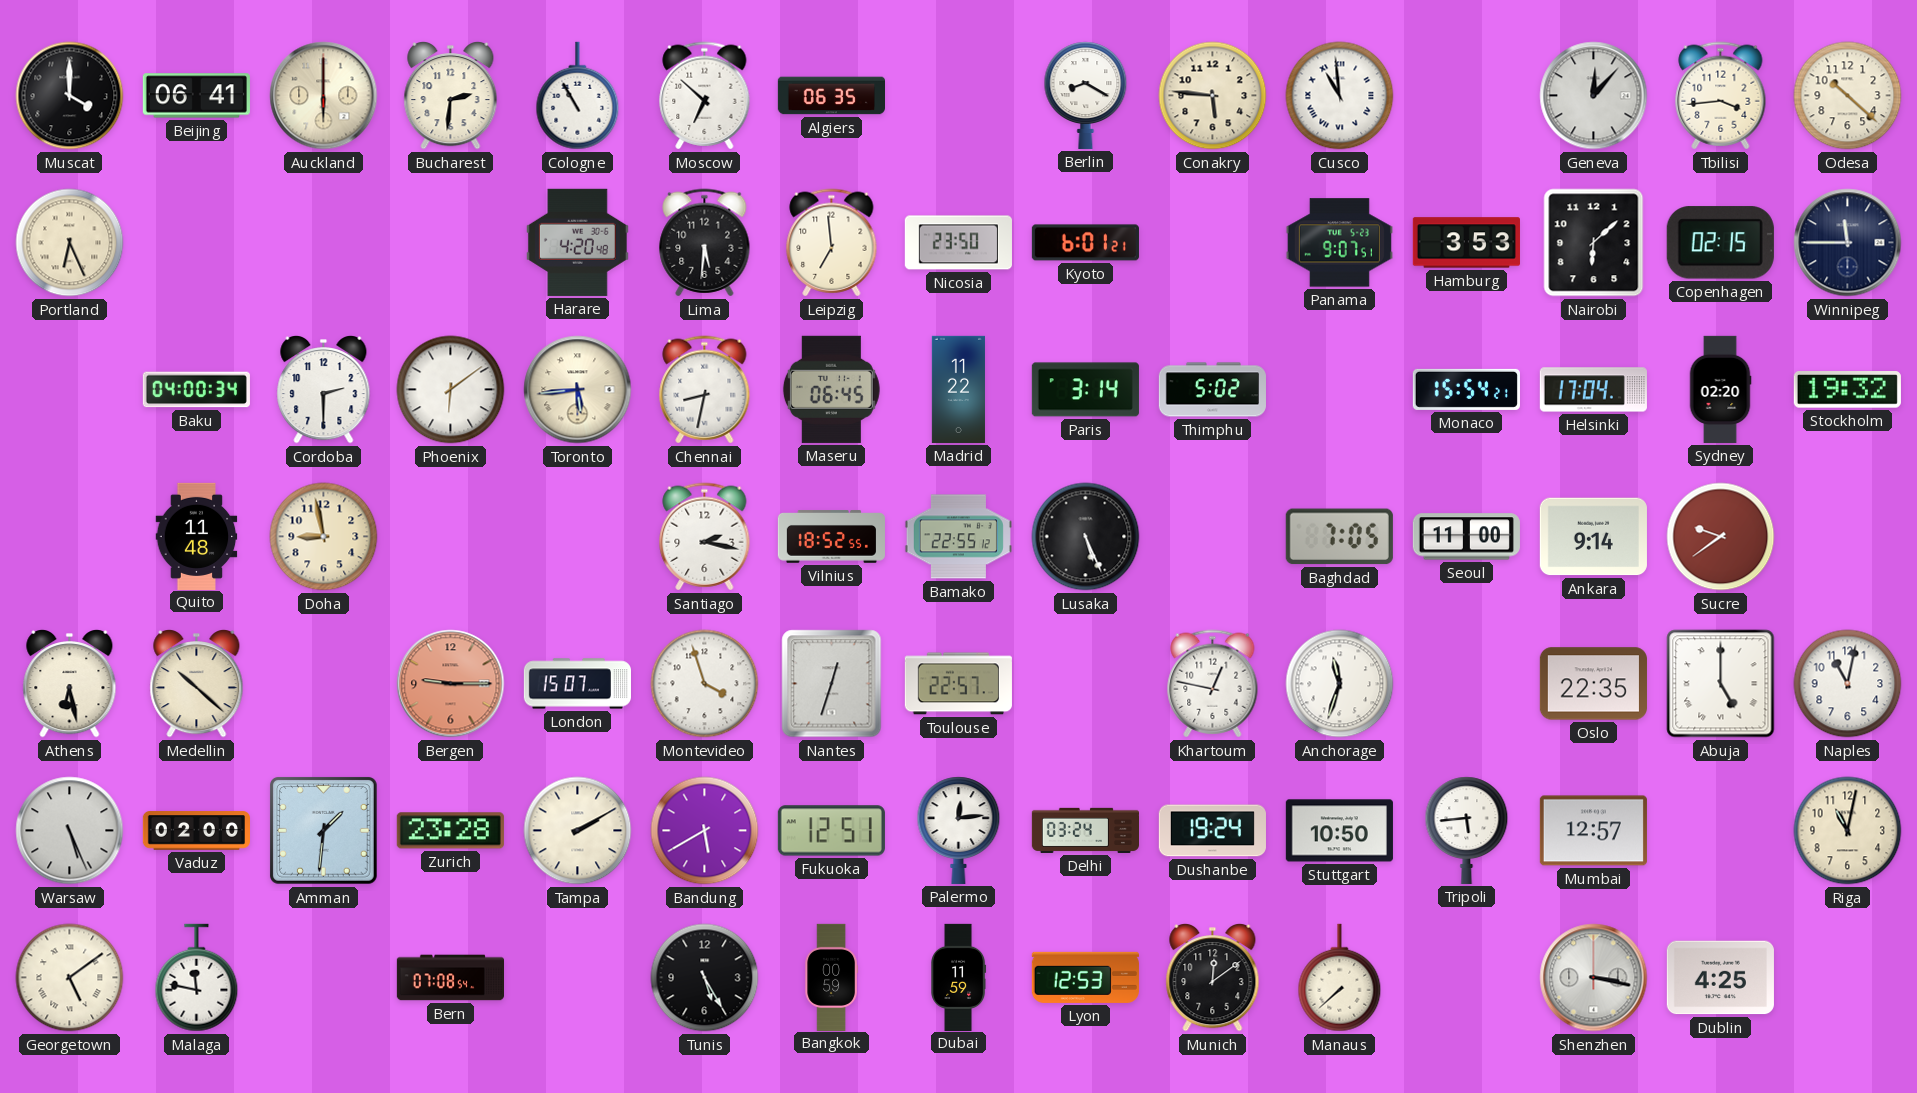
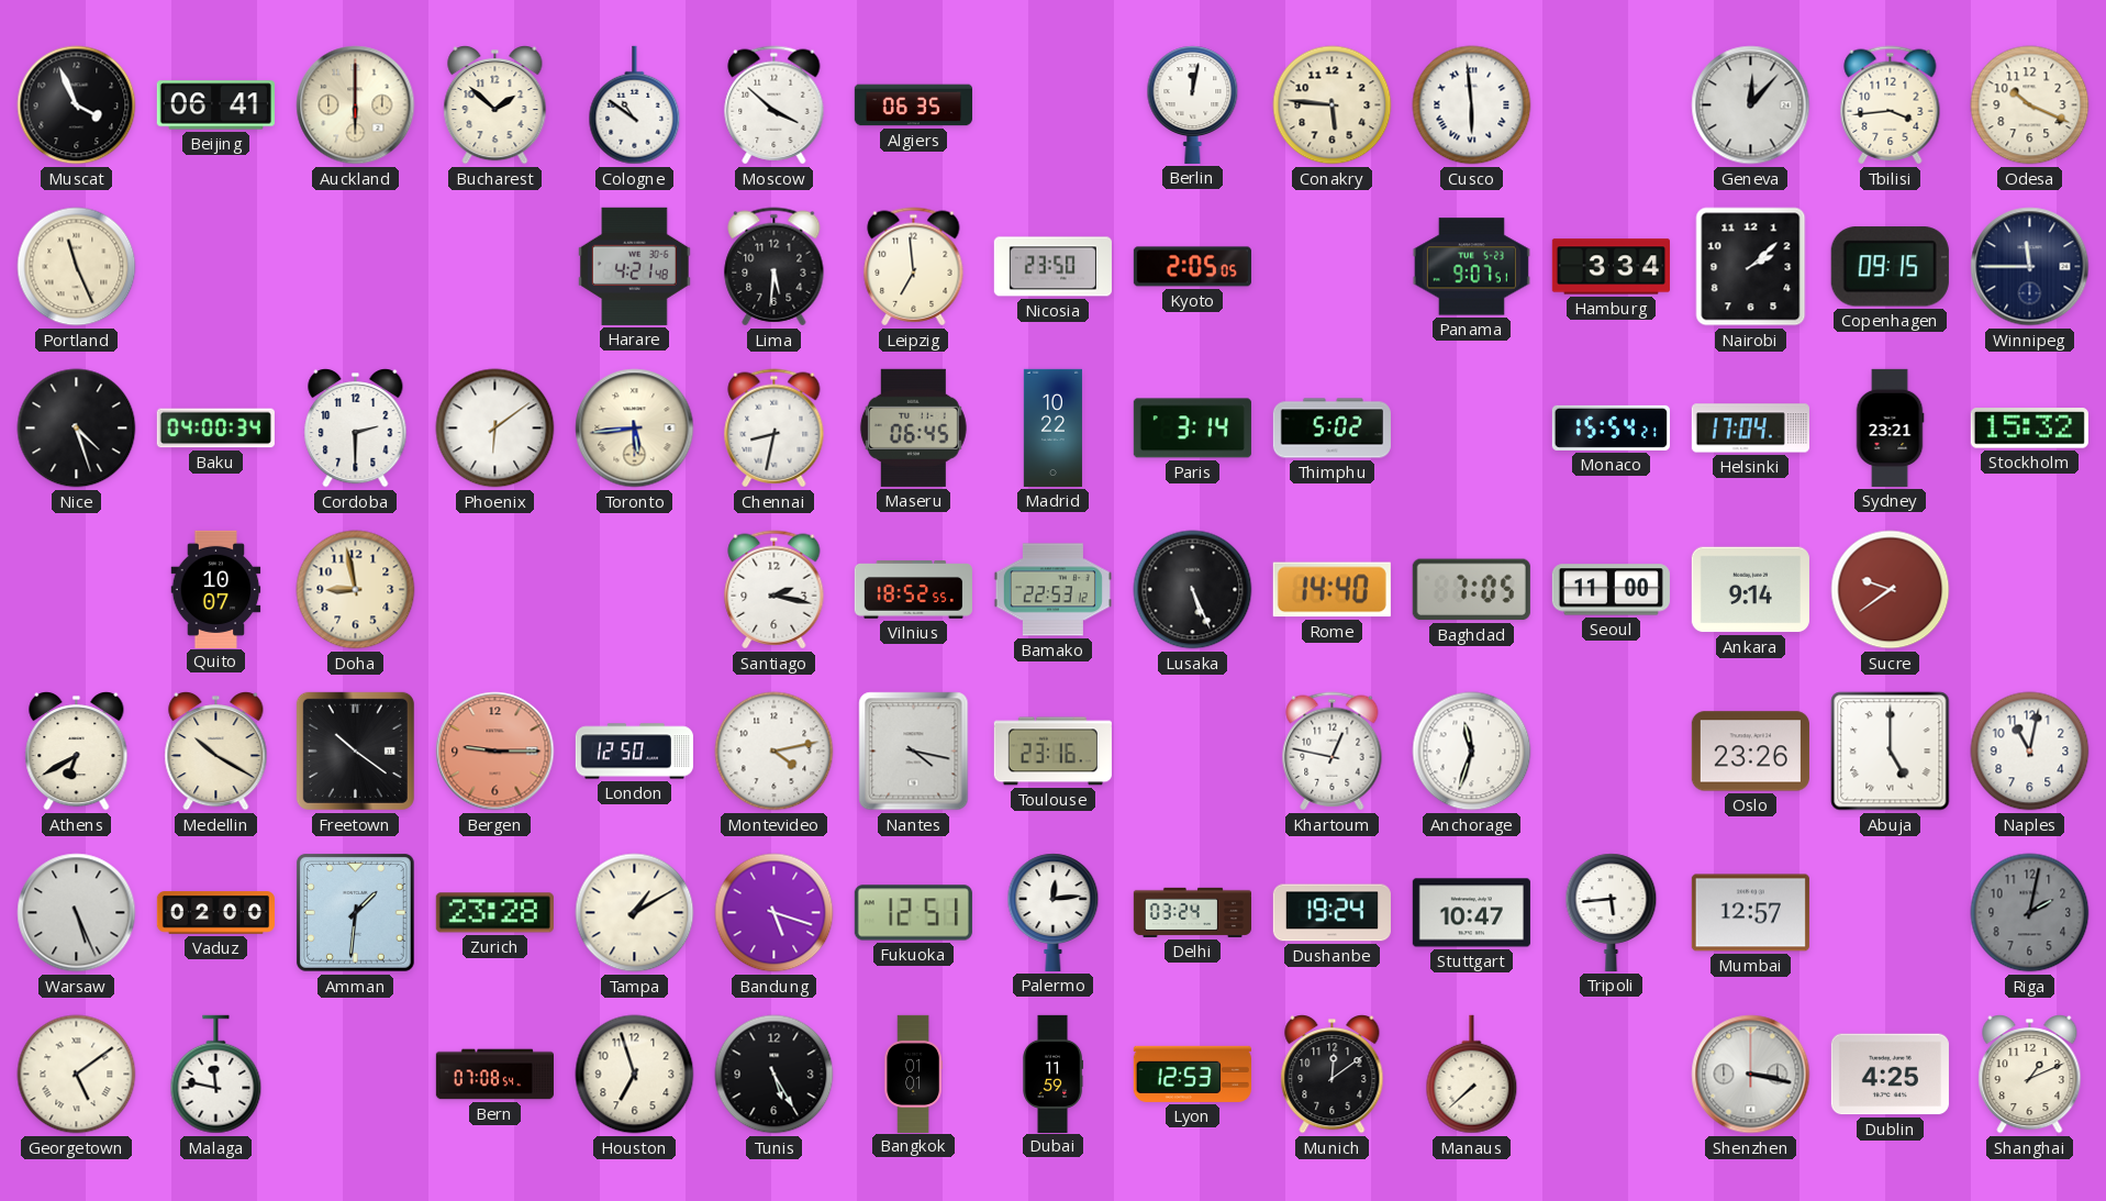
Muscat: 4:00 -> 3:56
Bucharest: 2:31 -> 1:52
Cologne: 10:55 -> 10:51
Moscow: 6:52 -> 3:52
Berlin: 8:20 -> 12:02
Cusco: 10:59 -> 5:59
Odesa: 10:22 -> 10:19
Portland: 6:26 -> 11:26
Harare: 4:20 -> 4:21
Kyoto: 6:01 -> 2:05
Hamburg: 3:53 -> 3:34
Nairobi: 6:08 -> 2:08
Copenhagen: 02:15 -> 09:15
Nice: none -> 4:27
Madrid: 11:22 -> 10:22
Sydney: 02:20 -> 23:21
Stockholm: 19:32 -> 15:32
Quito: 11:48 -> 10:07
Bamako: 22:55 -> 22:53
Rome: none -> 14:40
Athens: 6:28 -> 6:40
Medellin: 10:22 -> 10:20
Freetown: none -> 10:21
London: 15:07 -> 12:50
Montevideo: 3:57 -> 4:13
Nantes: 12:33 -> 4:17
Toulouse: 22:57 -> 23:16
Oslo: 22:35 -> 23:26
Tampa: 2:10 -> 1:10
Bandung: 5:40 -> 5:18
Stuttgart: 10:50 -> 10:47
Riga: 11:02 -> 2:02
Riga dial: cream -> grey
Houston: none -> 6:57
Bangkok: 00:59 -> 01:01
Shanghai: none -> 1:11
